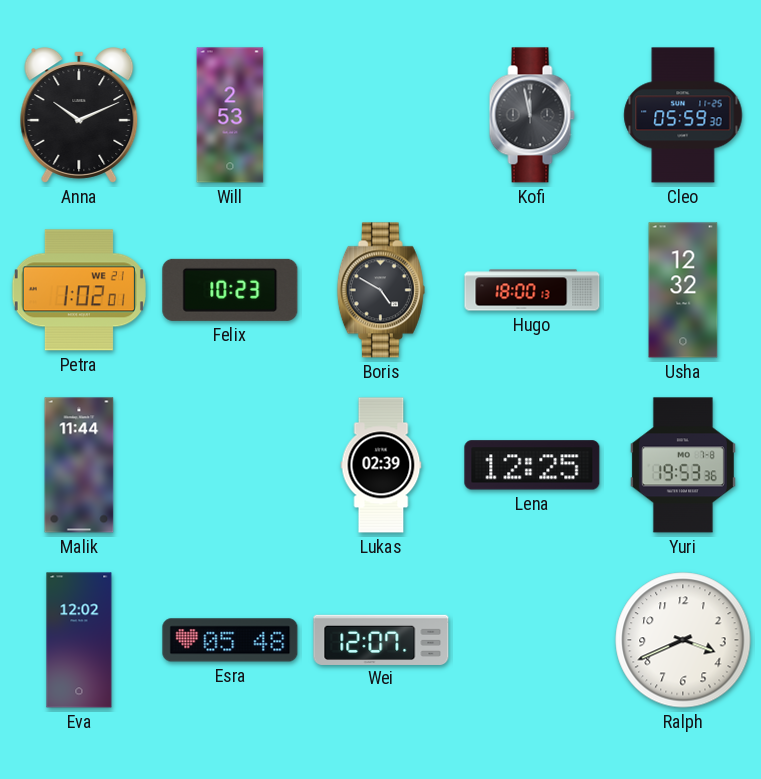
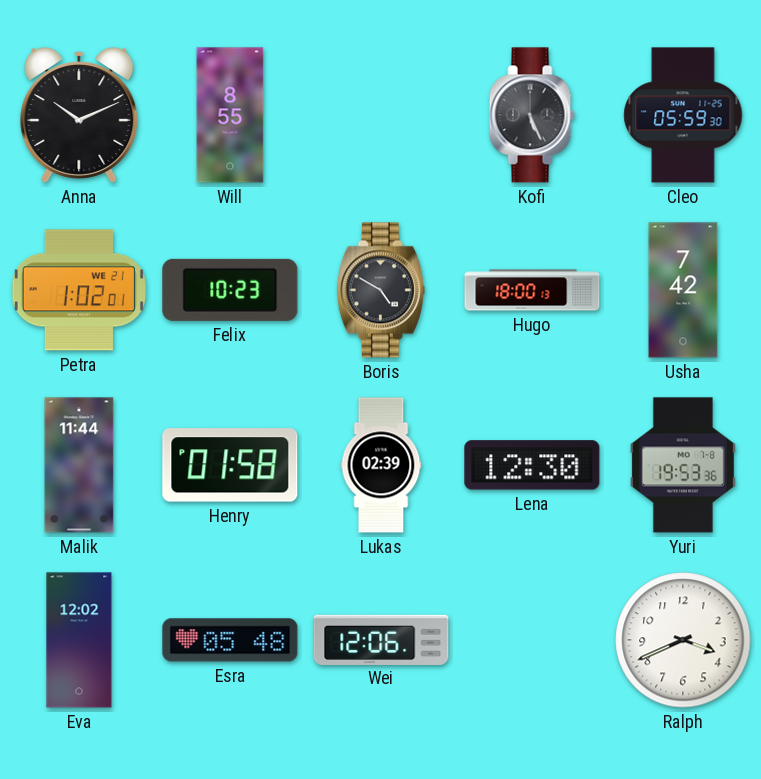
Will: 2:53 -> 8:55
Kofi: 11:58 -> 5:26
Usha: 12:32 -> 7:42
Henry: none -> 01:58
Lena: 12:25 -> 12:30
Wei: 12:07 -> 12:06
